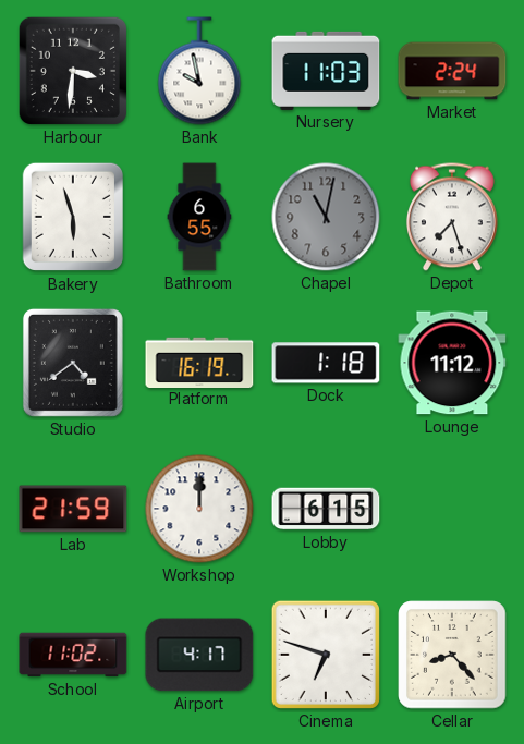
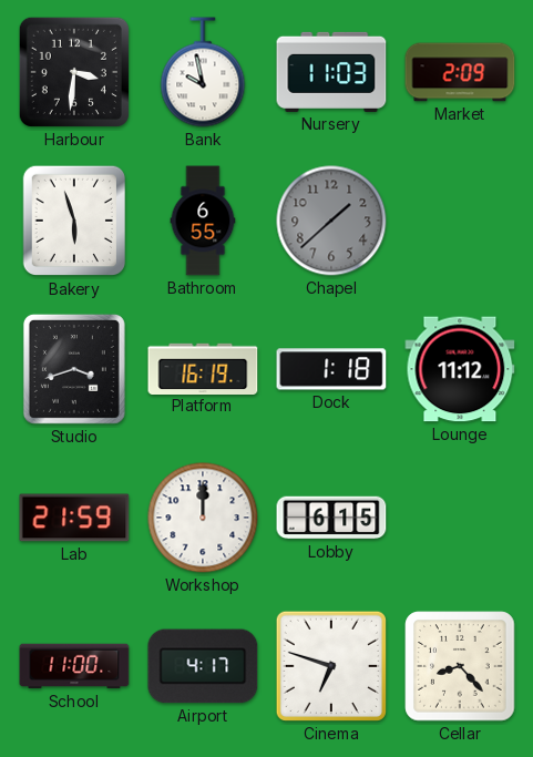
Market: 2:24 -> 2:09
Chapel: 11:02 -> 1:38
Depot: 7:27 -> none
Studio: 4:39 -> 3:42
School: 11:02 -> 11:00
